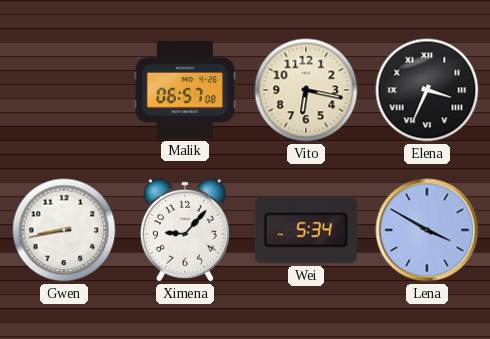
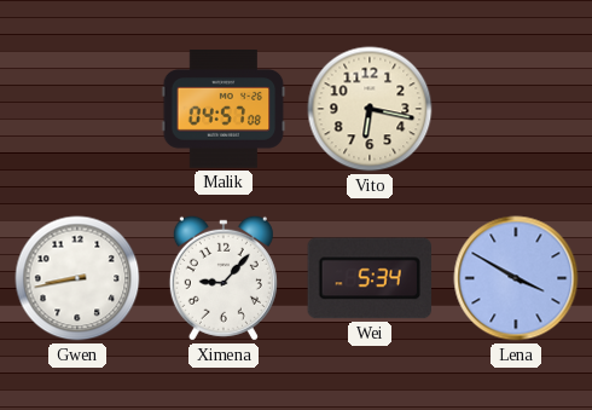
Malik: 06:57 -> 04:57
Elena: 3:34 -> none
